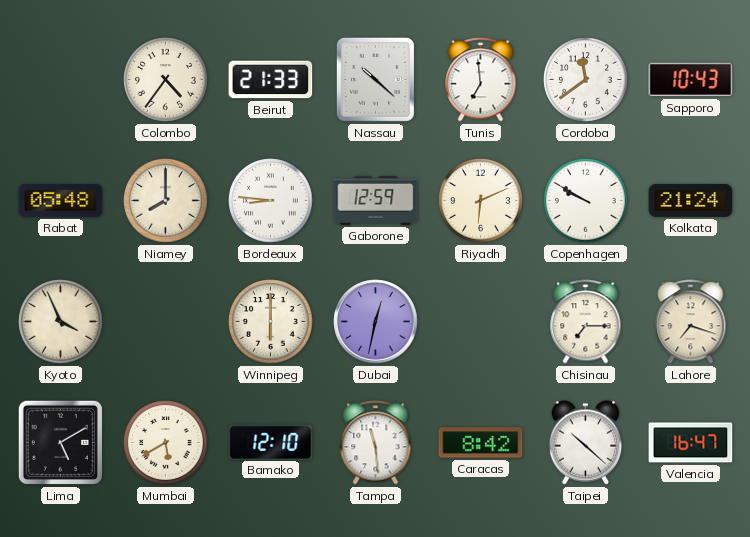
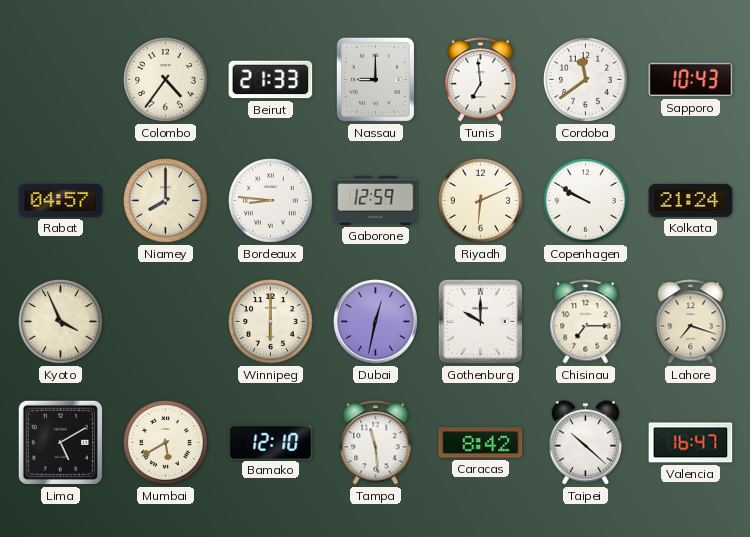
Nassau: 10:22 -> 9:00
Rabat: 05:48 -> 04:57
Gothenburg: none -> 10:00
